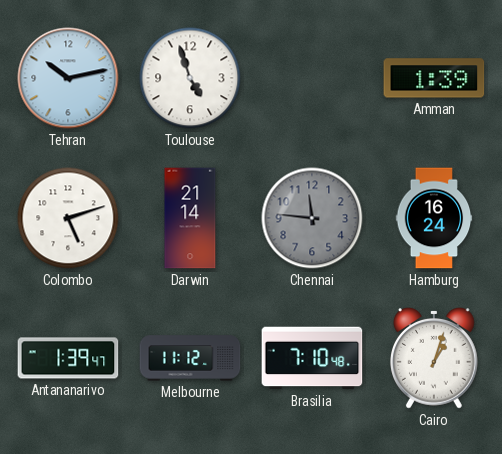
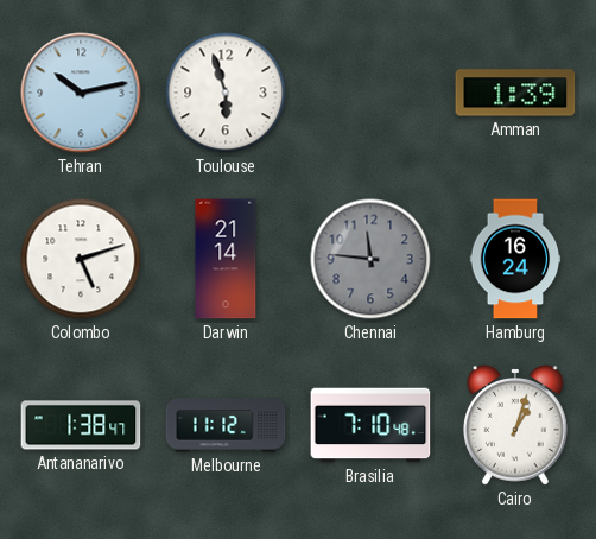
Toulouse: 4:57 -> 5:57
Antananarivo: 1:39 -> 1:38
